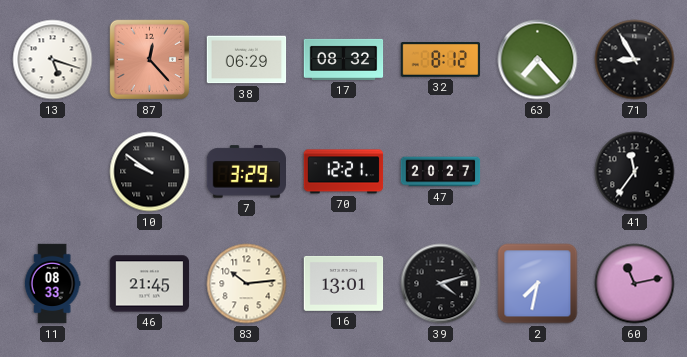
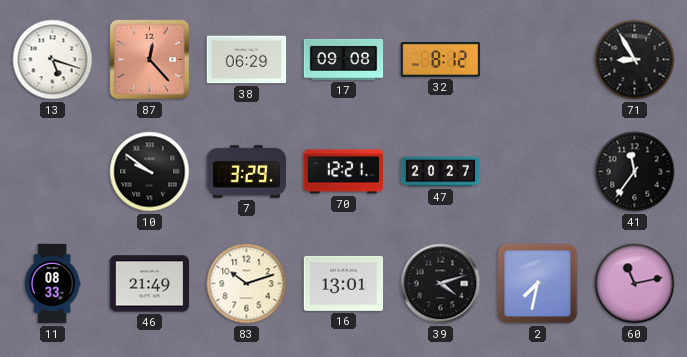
17: 08:32 -> 09:08
63: 7:23 -> none
46: 21:45 -> 21:49
83: 10:14 -> 10:12
